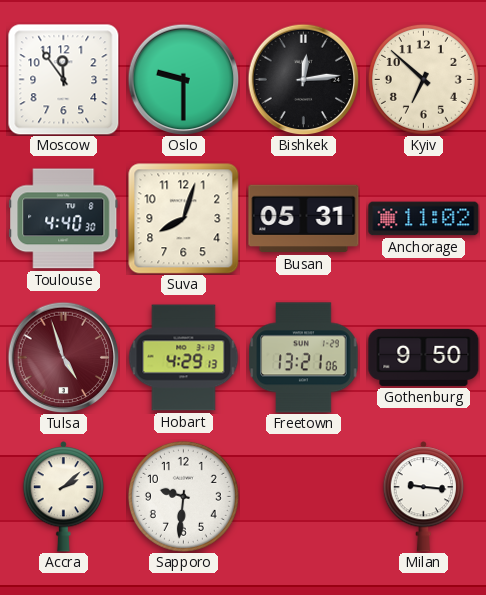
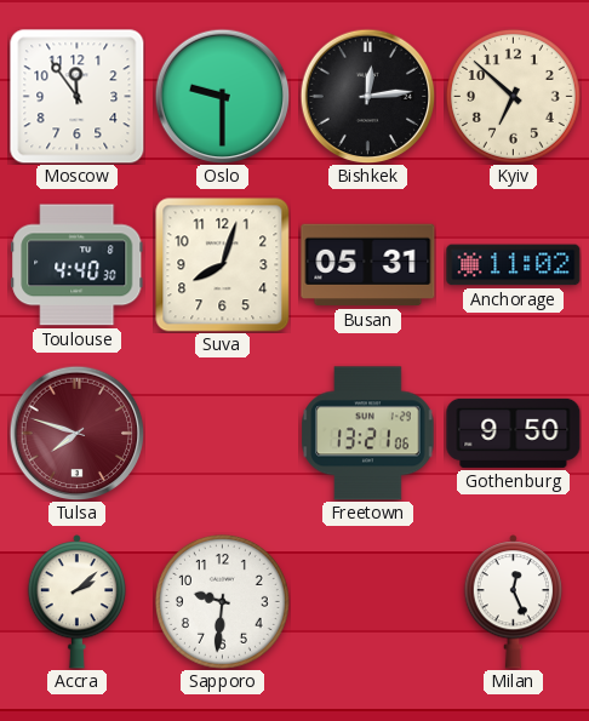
Tulsa: 4:57 -> 7:48
Hobart: 4:29 -> none
Milan: 9:16 -> 12:26
